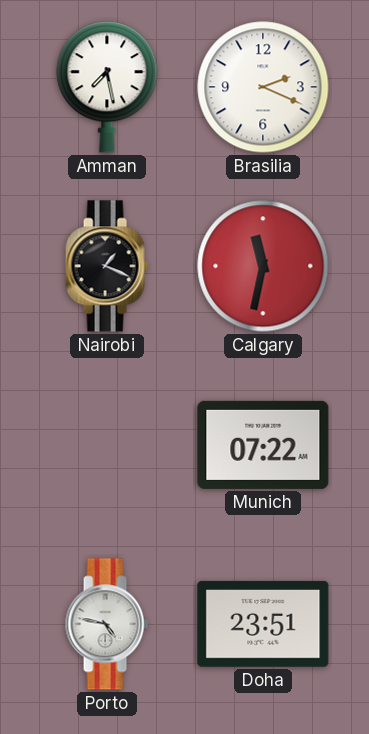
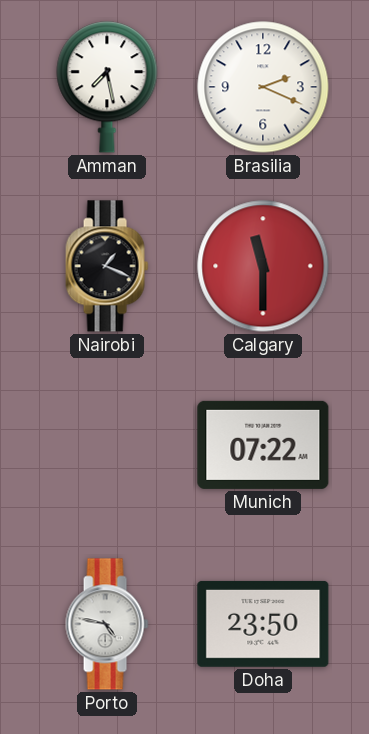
Calgary: 11:32 -> 11:30
Doha: 23:51 -> 23:50
